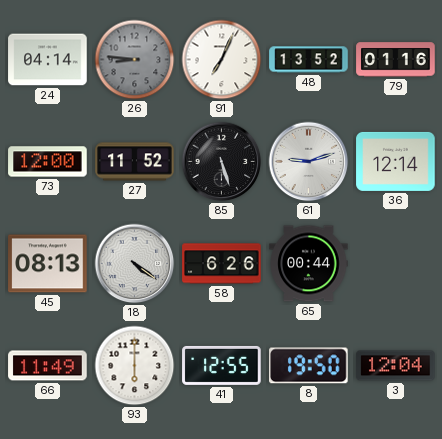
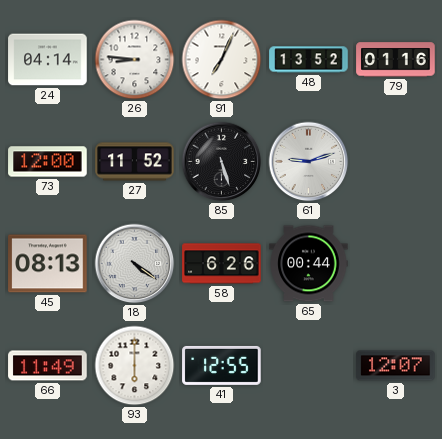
26 dial: grey -> white
36: 12:14 -> none
8: 19:50 -> none
3: 12:04 -> 12:07
